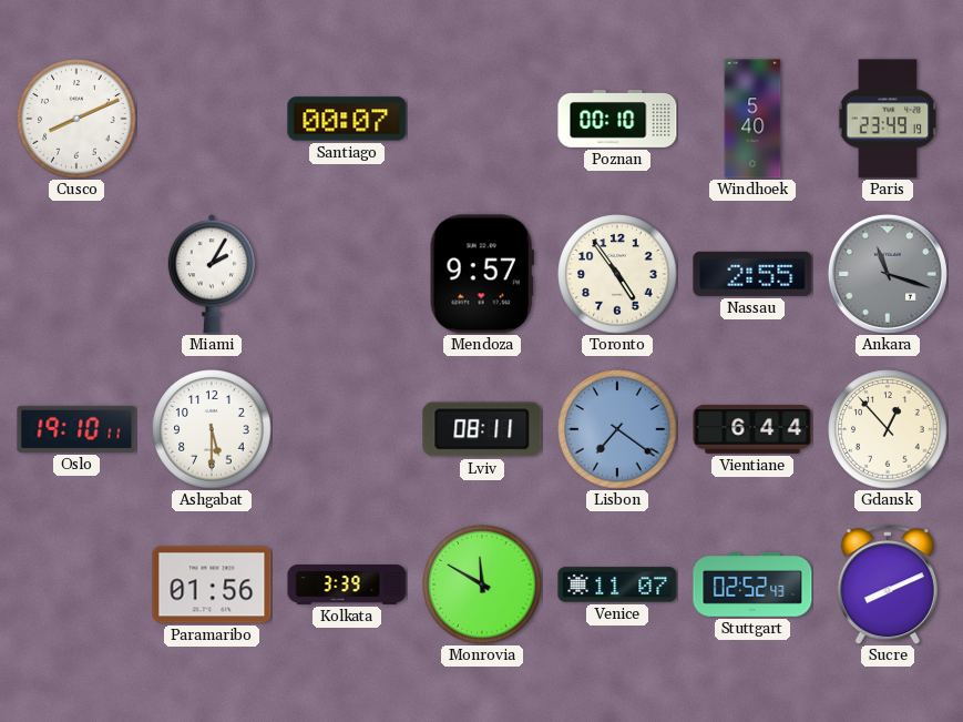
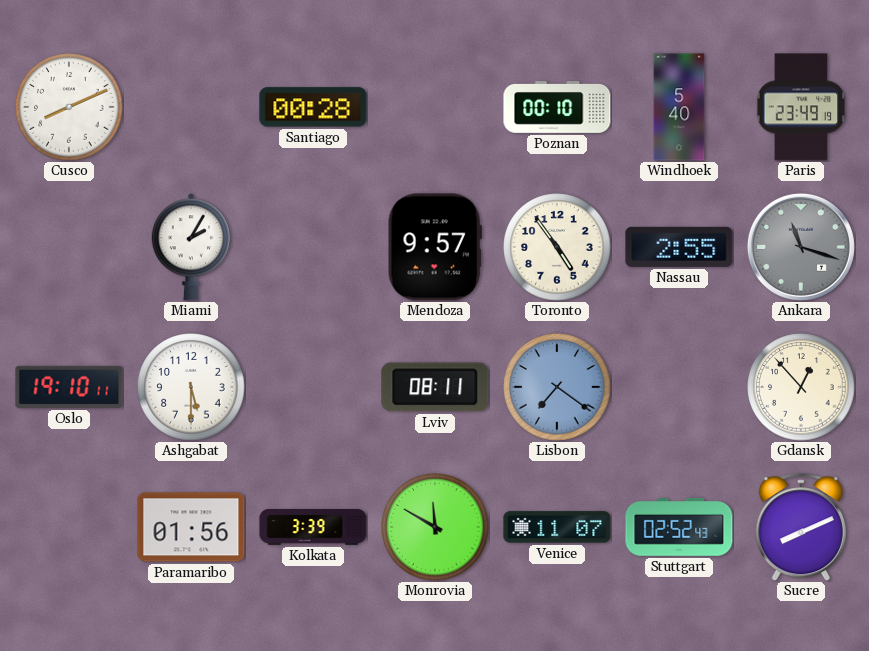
Santiago: 00:07 -> 00:28
Vientiane: 6:44 -> none
